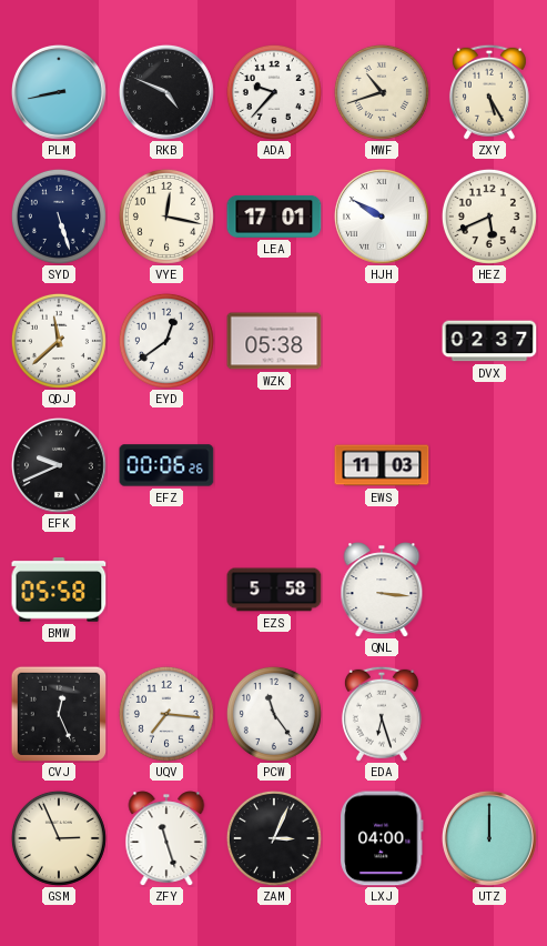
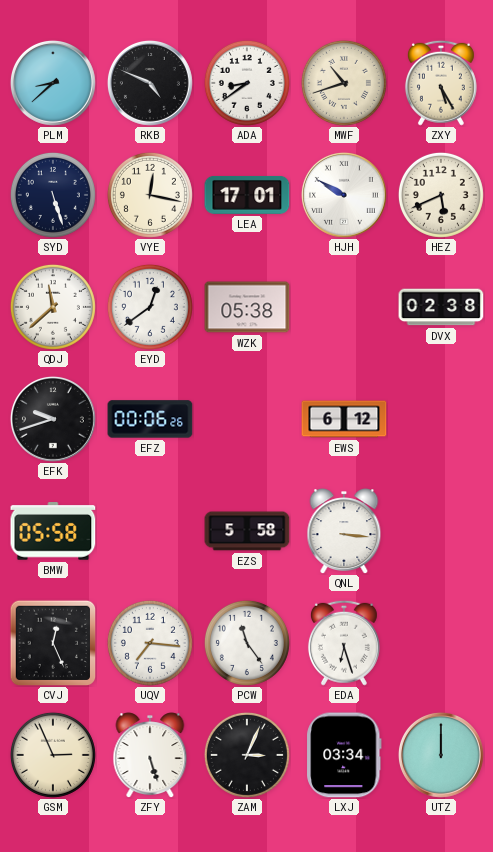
PLM: 8:43 -> 8:38
ADA: 9:37 -> 8:39
DVX: 02:37 -> 02:38
EFK: 9:41 -> 9:42
EWS: 11:03 -> 6:12
ZFY: 11:27 -> 5:27
LXJ: 04:00 -> 03:34
